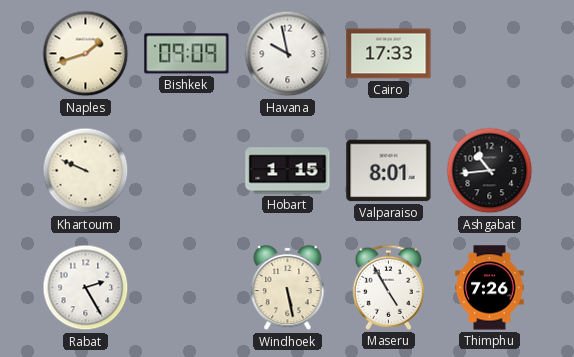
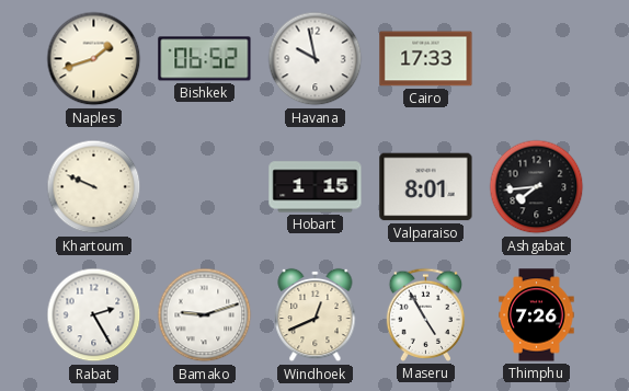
Bishkek: 09:09 -> 06:52
Ashgabat: 10:44 -> 7:44
Bamako: none -> 9:12
Windhoek: 5:28 -> 12:41
